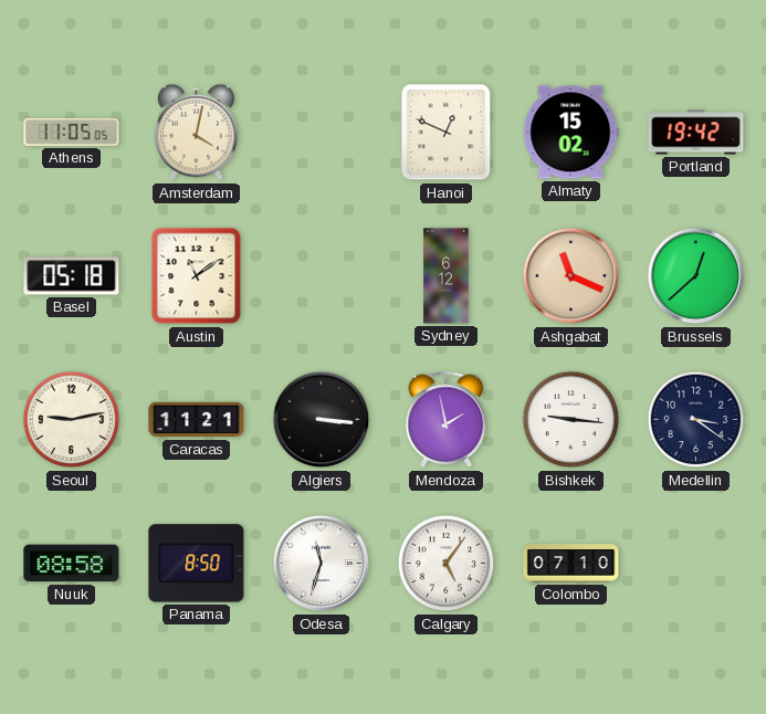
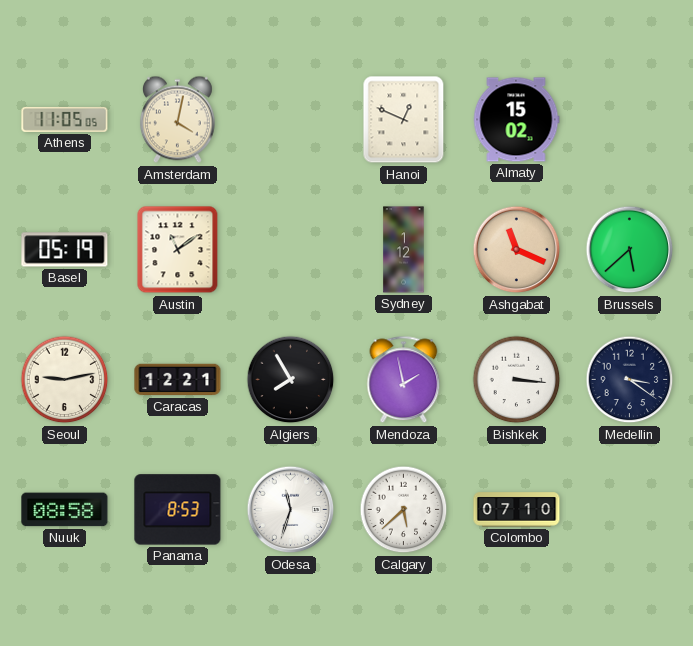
Portland: 19:42 -> none
Basel: 05:18 -> 05:19
Sydney: 6:12 -> 1:12
Brussels: 12:38 -> 5:38
Caracas: 11:21 -> 12:21
Algiers: 3:16 -> 7:55
Bishkek: 9:16 -> 3:16
Panama: 8:50 -> 8:53
Calgary: 5:06 -> 5:38
